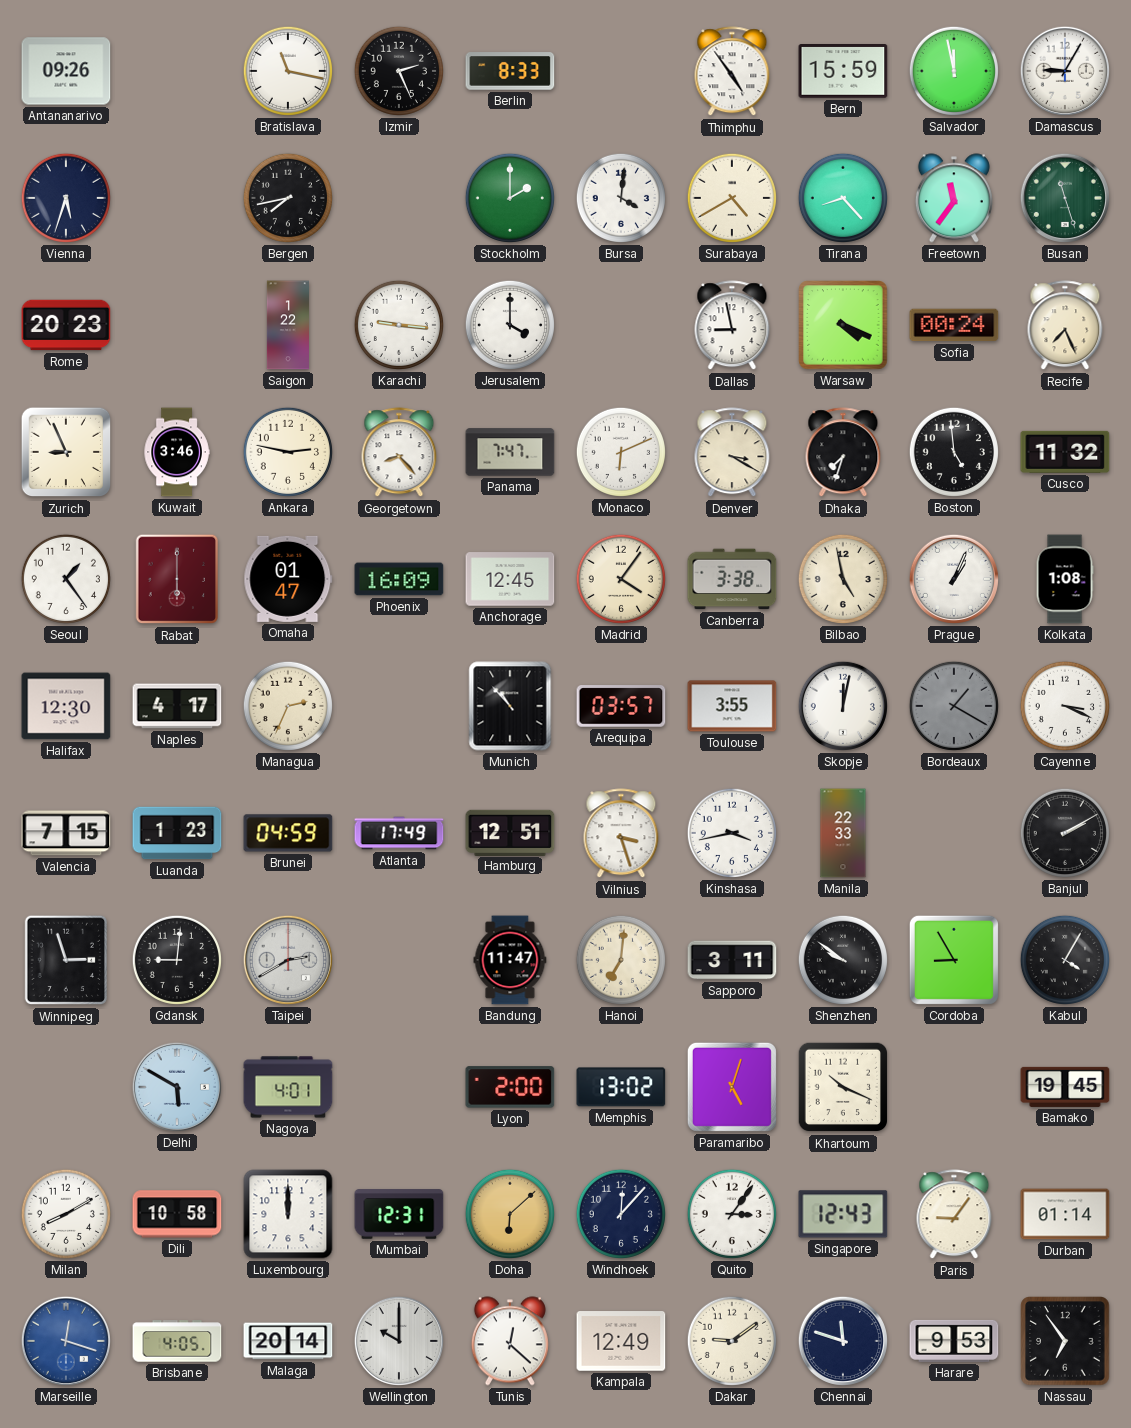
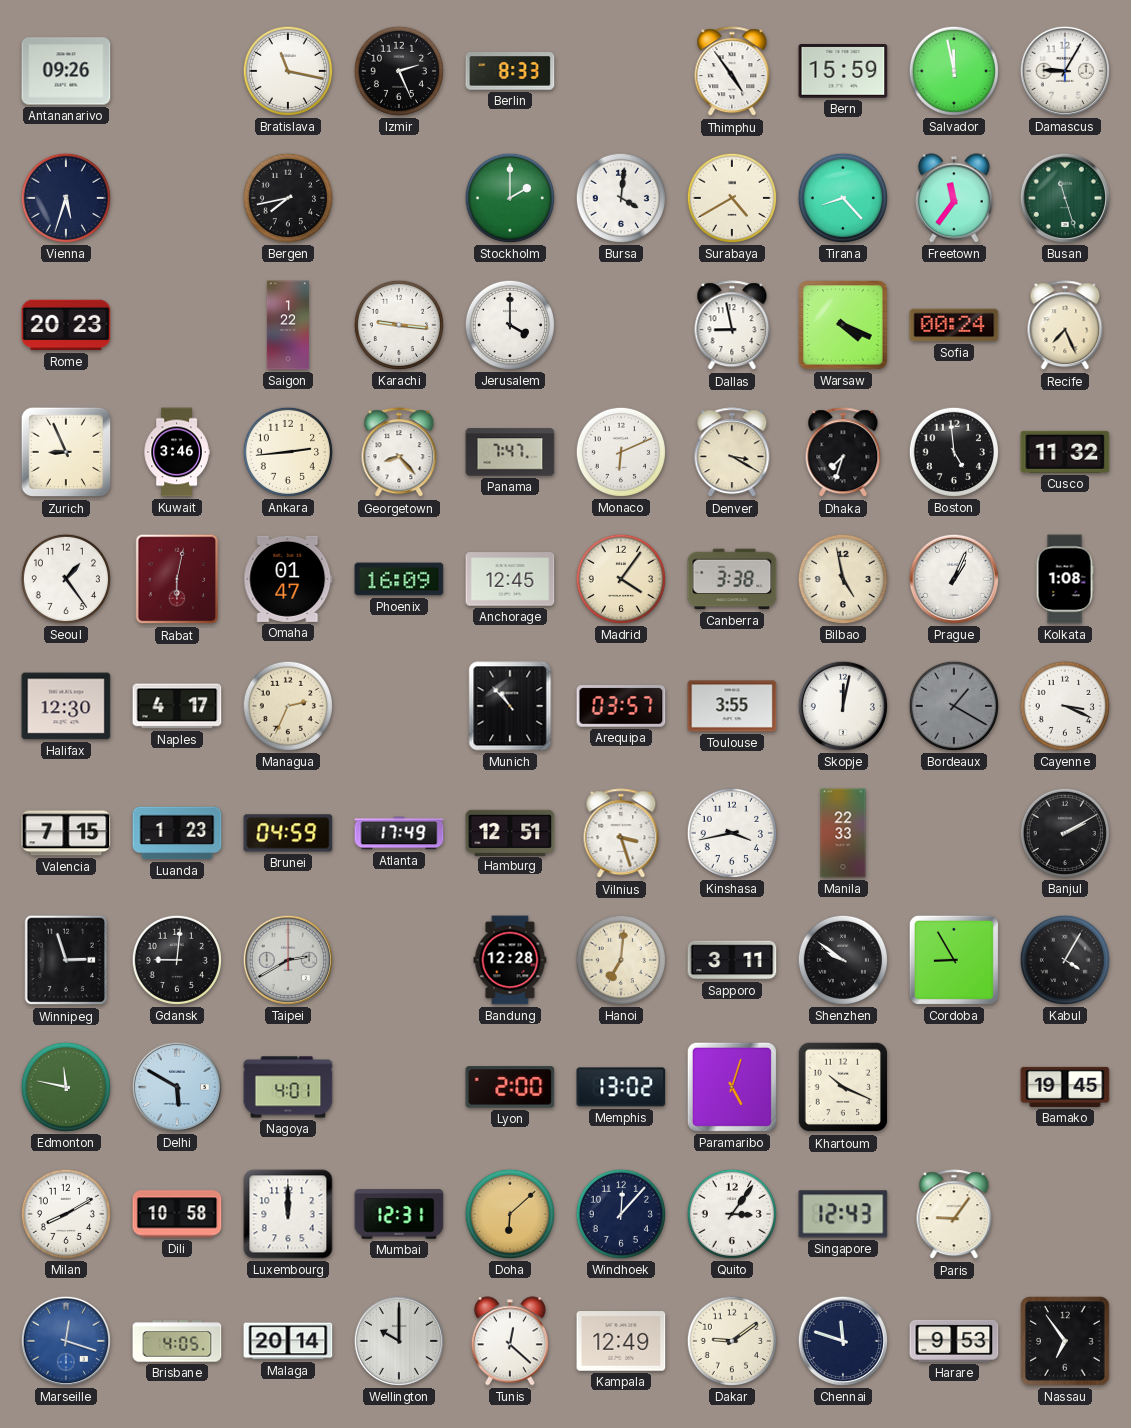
Ankara: 2:47 -> 2:44
Rabat: 6:00 -> 6:02
Bandung: 11:47 -> 12:28
Edmonton: none -> 11:47
Durban: 01:14 -> none
